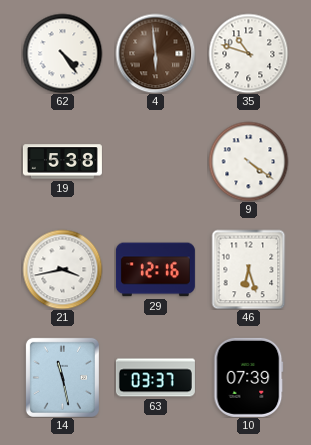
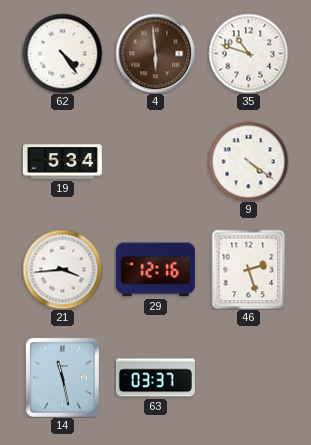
19: 5:38 -> 5:34
21: 3:43 -> 3:44
46: 6:27 -> 2:27
10: 07:39 -> none
